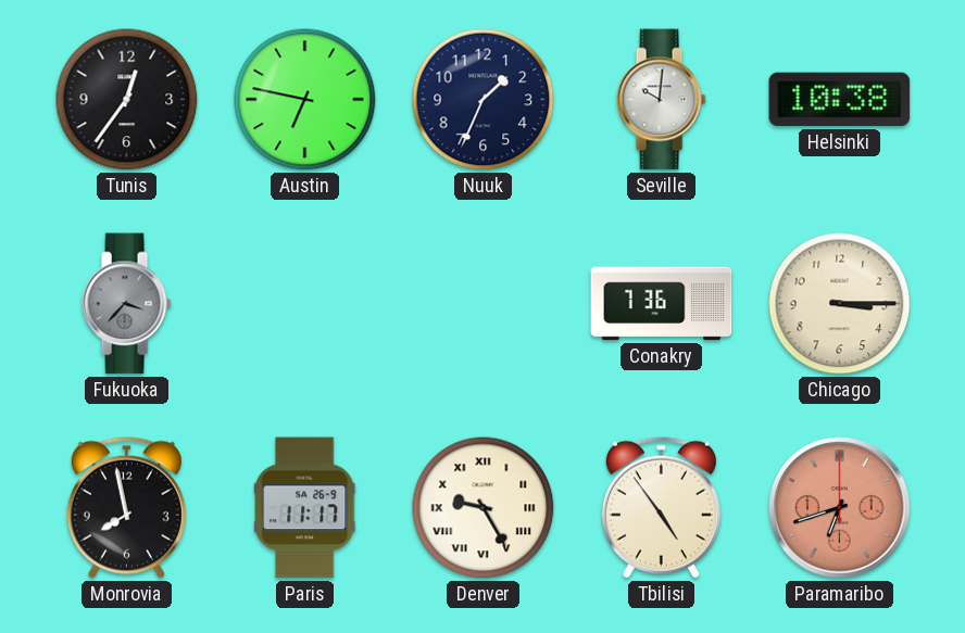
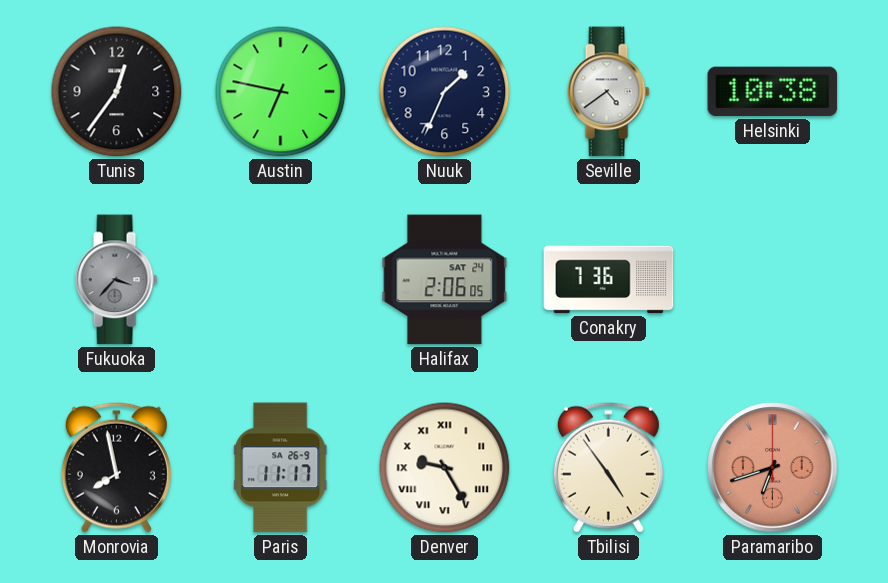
Seville: 10:01 -> 4:39
Halifax: none -> 2:06
Chicago: 3:15 -> none
